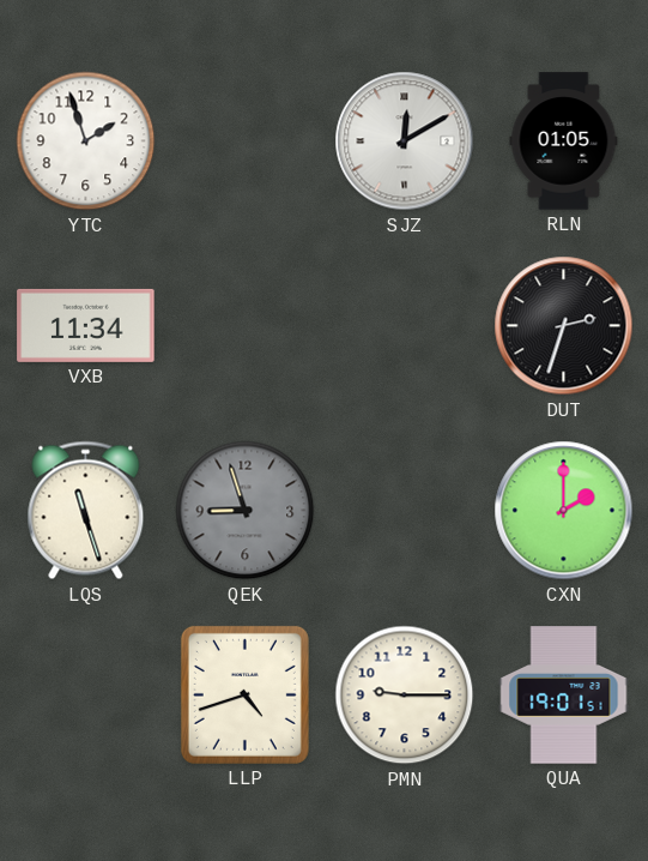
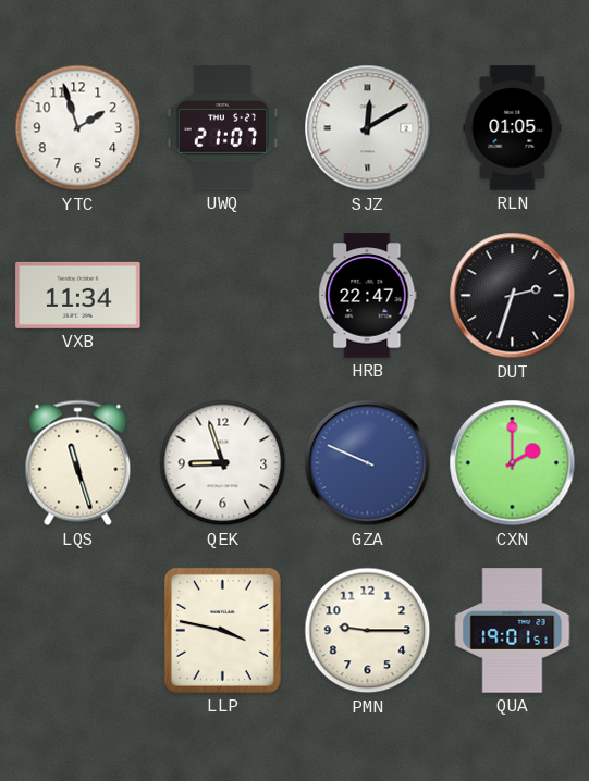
UWQ: none -> 21:07
HRB: none -> 22:47
QEK dial: grey -> white
GZA: none -> 9:49
LLP: 4:42 -> 3:47
